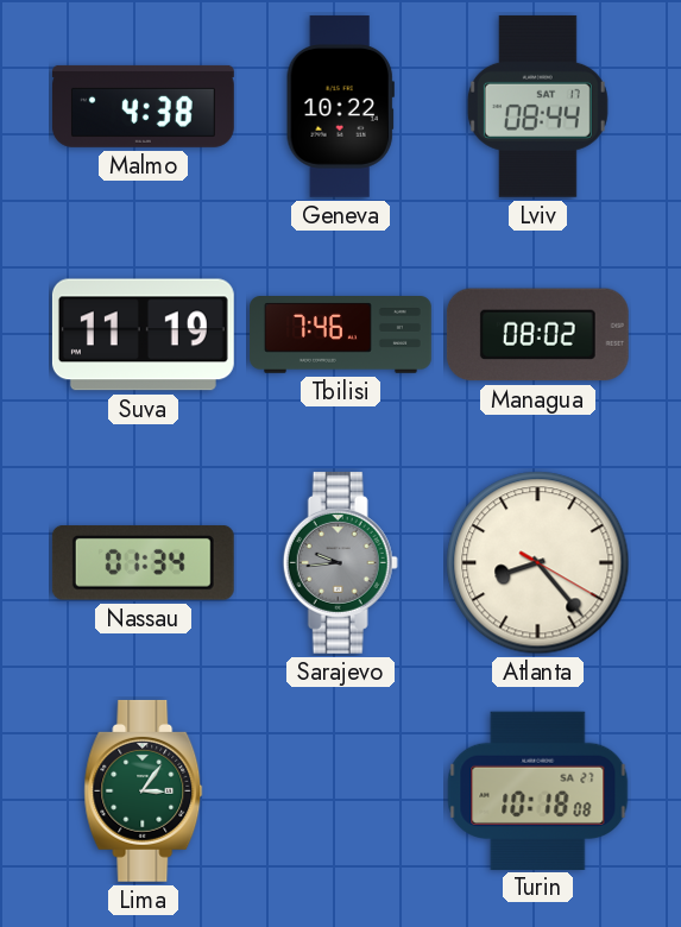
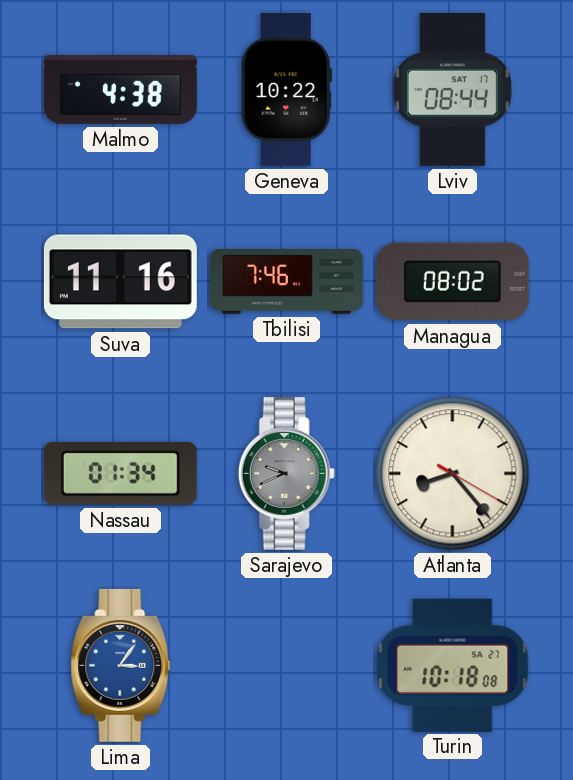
Suva: 11:19 -> 11:16
Sarajevo: 9:44 -> 9:41
Lima dial: green -> blue
